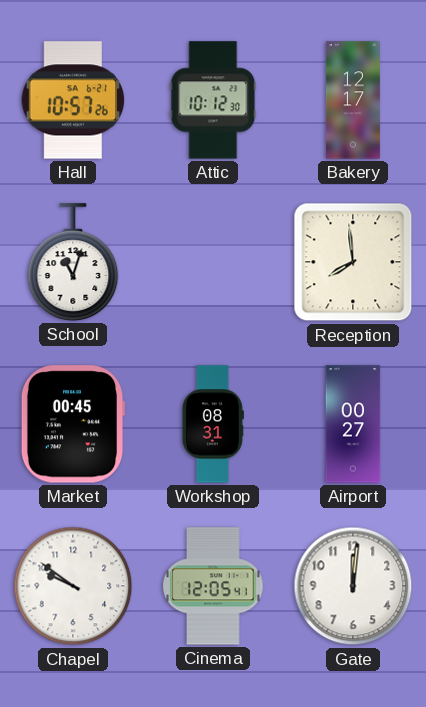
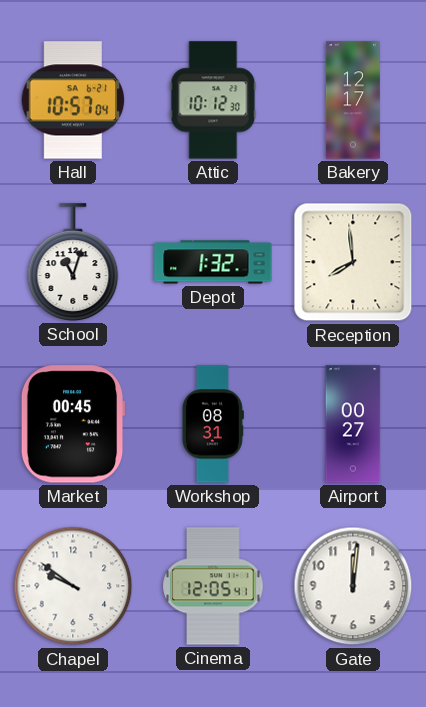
Hall: 10:57:26 -> 10:57:04
Depot: none -> 1:32
